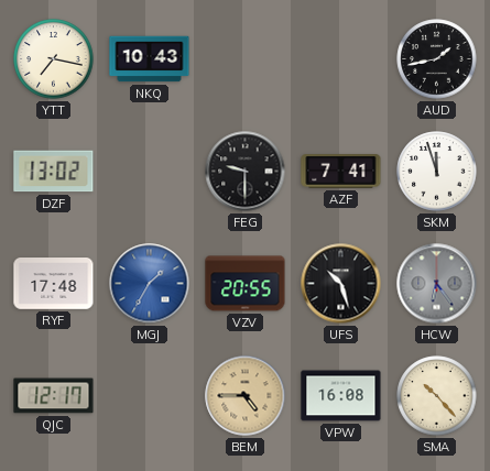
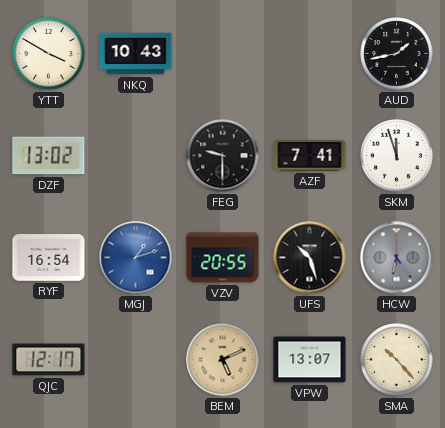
YTT: 7:17 -> 3:50
RYF: 17:48 -> 16:54
MGJ: 1:35 -> 1:12
BEM: 4:45 -> 5:11
VPW: 16:08 -> 13:07
